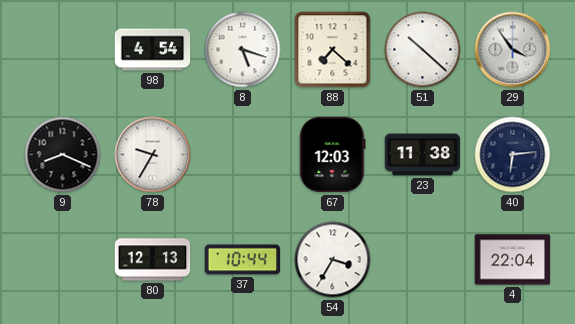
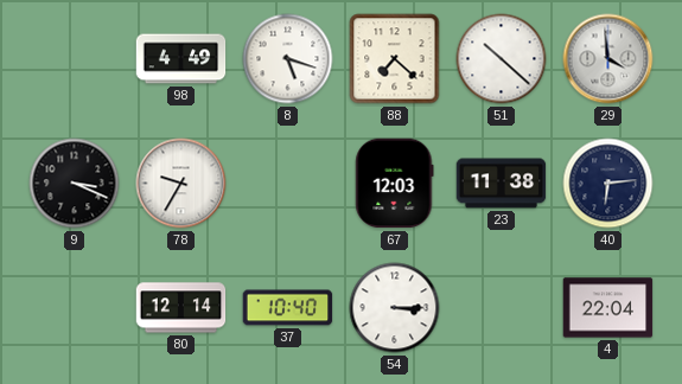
98: 4:54 -> 4:49
29: 3:54 -> 3:59
9: 8:19 -> 3:19
80: 12:13 -> 12:14
37: 10:44 -> 10:40
54: 3:35 -> 3:15
